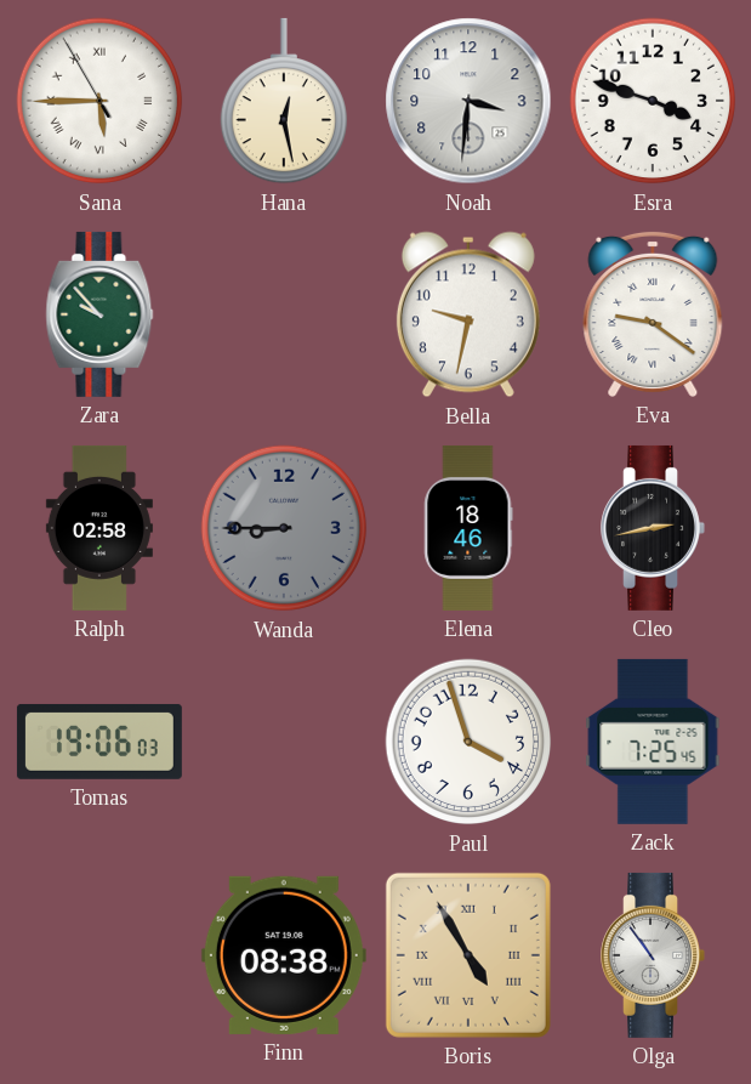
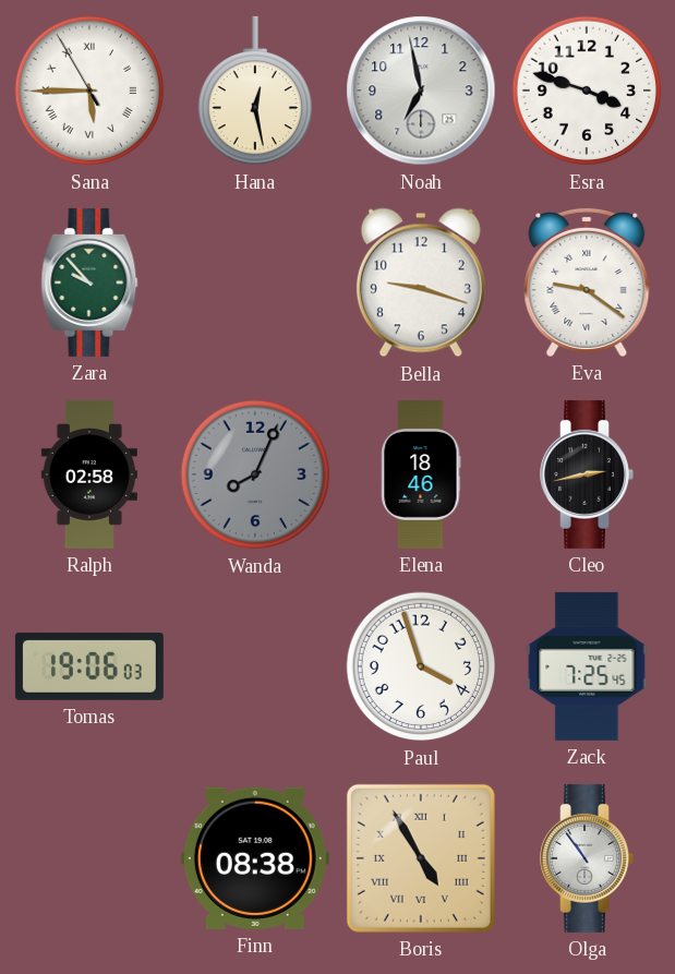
Noah: 3:31 -> 6:58
Bella: 9:32 -> 9:18
Wanda: 8:45 -> 8:04
